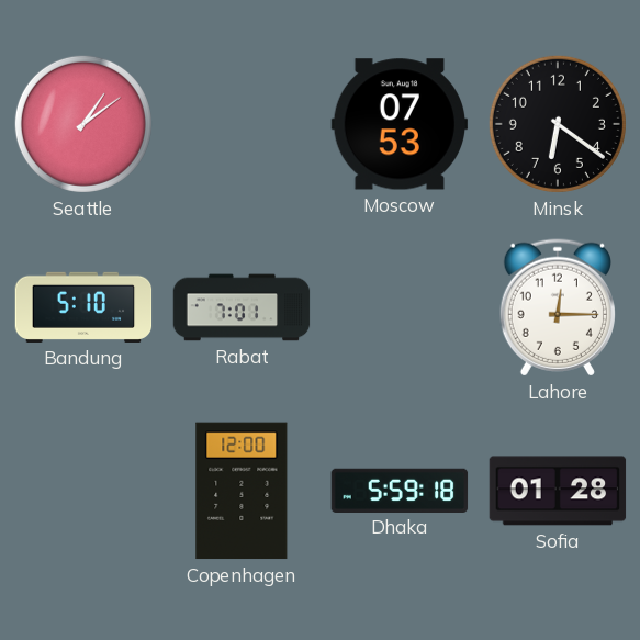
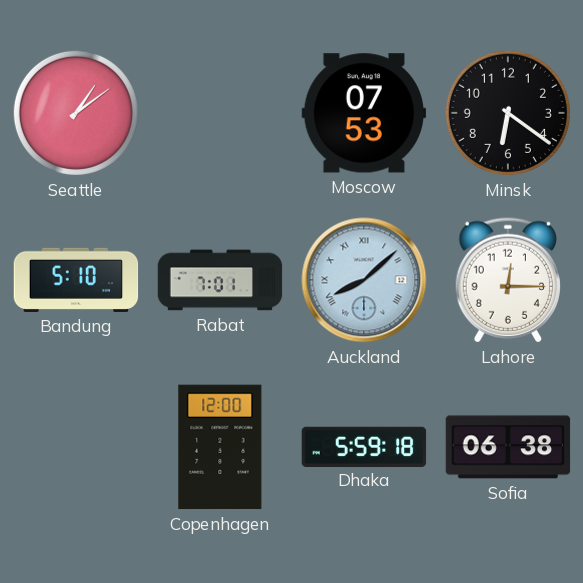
Auckland: none -> 8:08
Sofia: 01:28 -> 06:38
